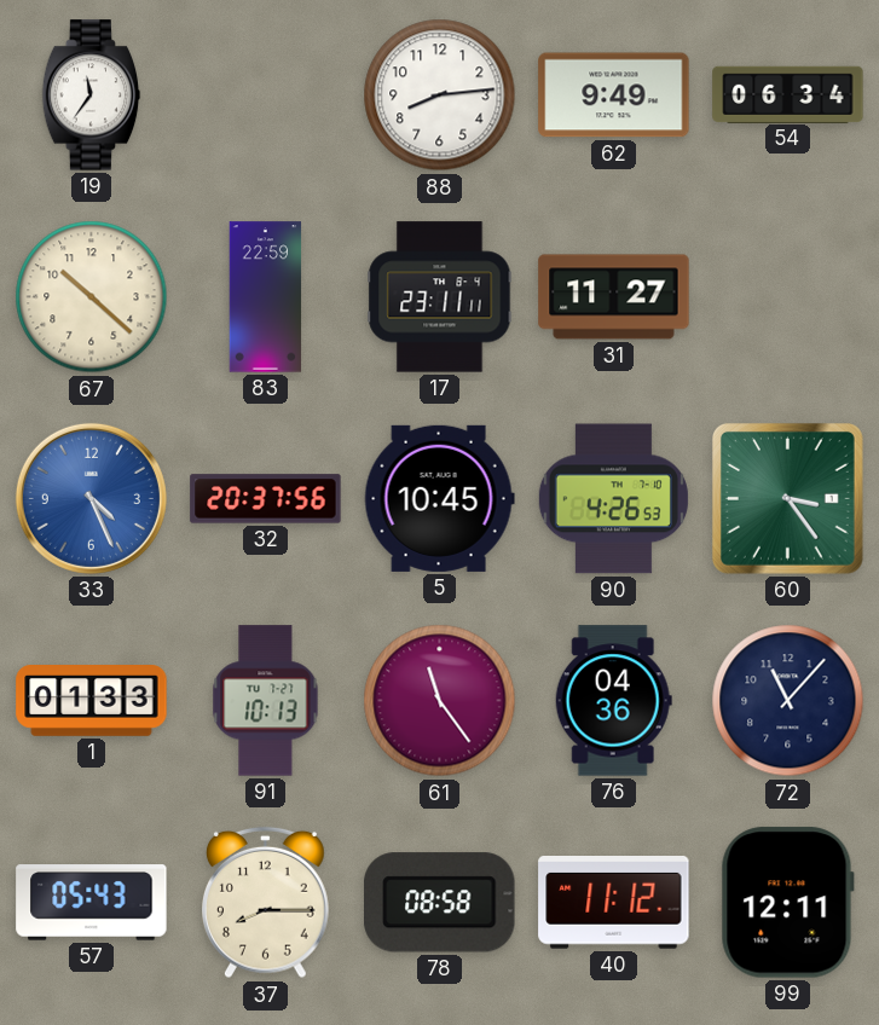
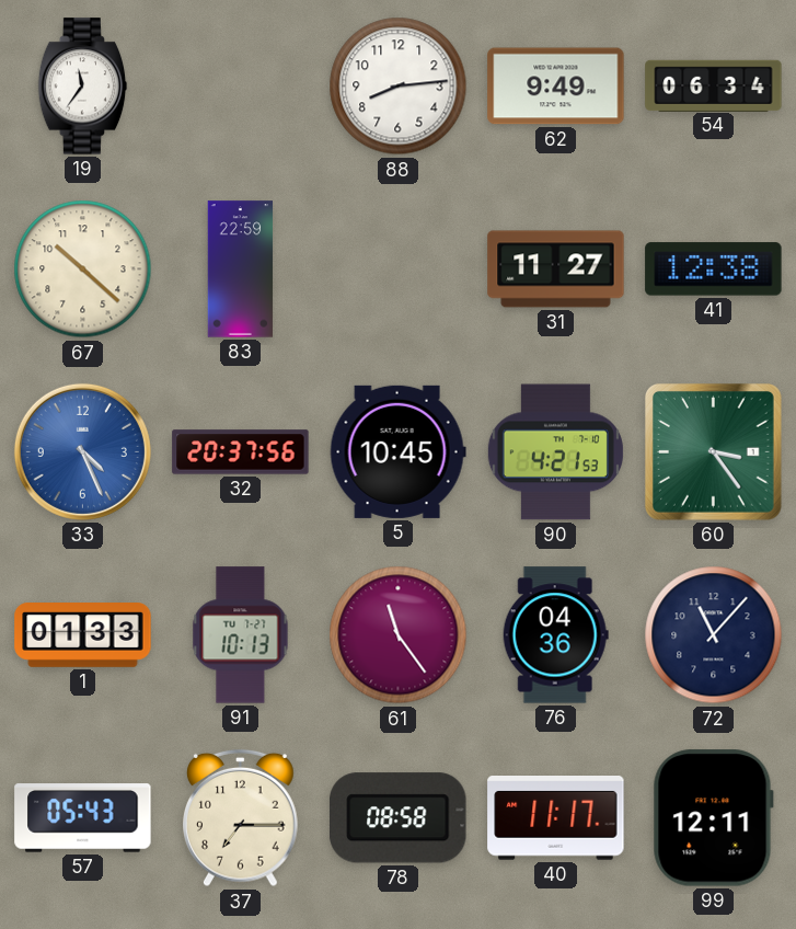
17: 23:11 -> none
41: none -> 12:38
90: 4:26 -> 4:21
37: 8:15 -> 7:15
40: 11:12 -> 11:17
